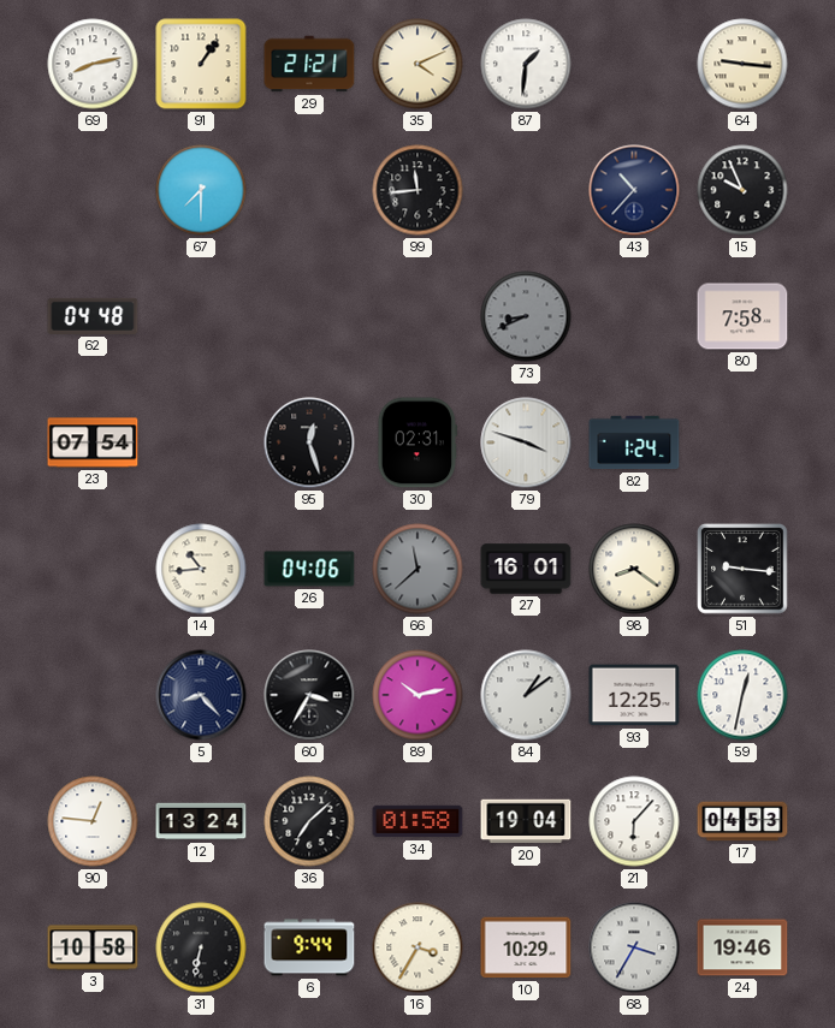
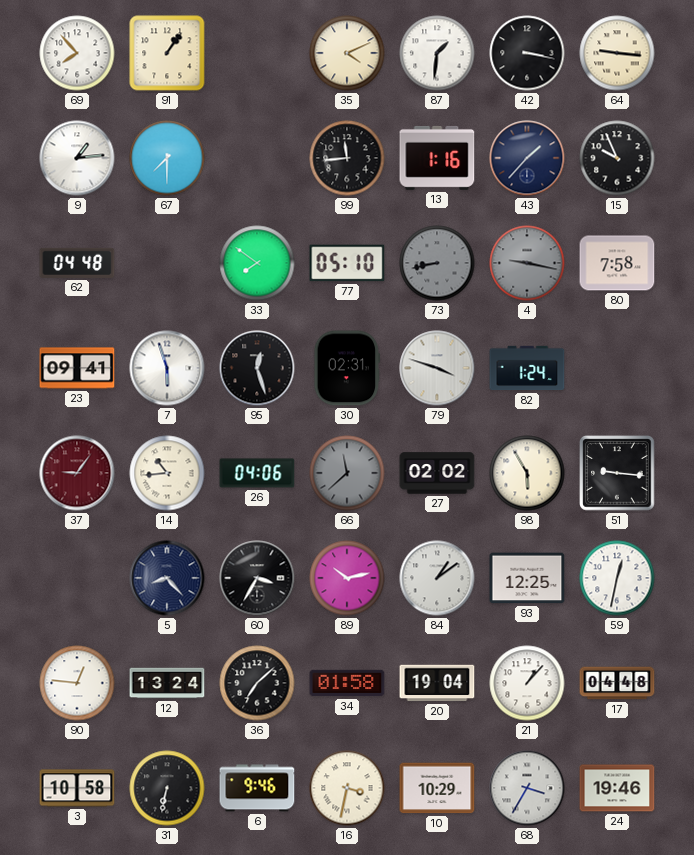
69: 8:13 -> 7:53
29: 21:21 -> none
42: none -> 3:17
9: none -> 1:14
13: none -> 1:16
43: 10:37 -> 1:37
33: none -> 7:51
77: none -> 05:10
73: 8:41 -> 8:43
4: none -> 9:17
23: 07:54 -> 09:41
7: none -> 5:57
37: none -> 9:06
27: 16:01 -> 02:02
98: 8:21 -> 5:55
21: 6:07 -> 1:07
17: 04:53 -> 04:48
6: 9:44 -> 9:46
16: 3:35 -> 3:32
